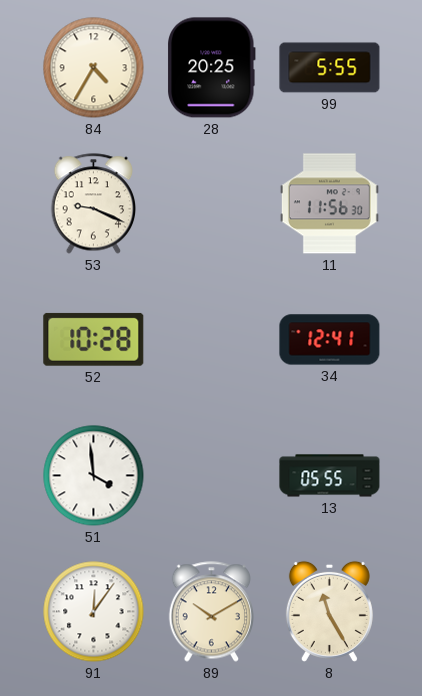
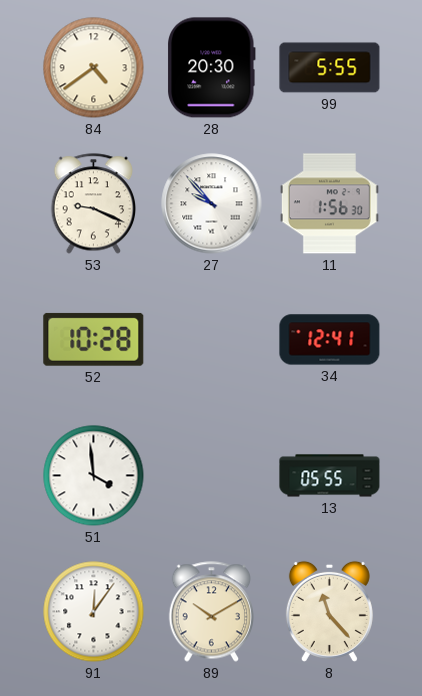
84: 4:35 -> 4:39
28: 20:25 -> 20:30
27: none -> 9:53
11: 11:56 -> 1:56
8: 11:25 -> 11:23
